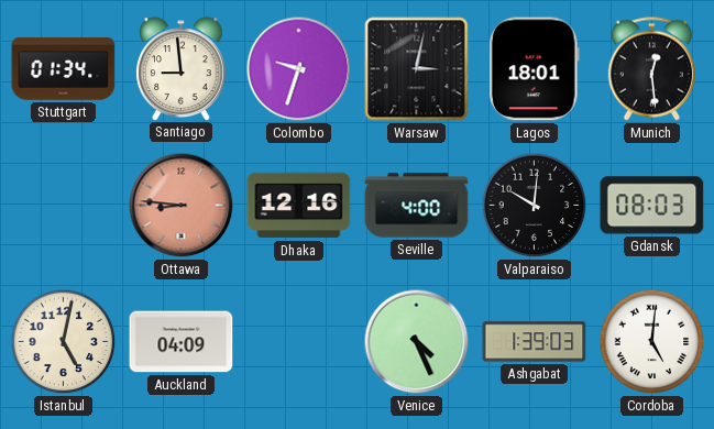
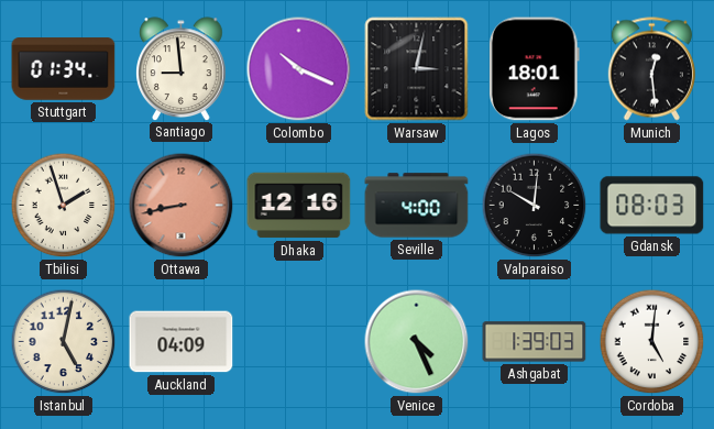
Colombo: 9:33 -> 10:19
Tbilisi: none -> 1:57
Ottawa: 8:46 -> 8:43
